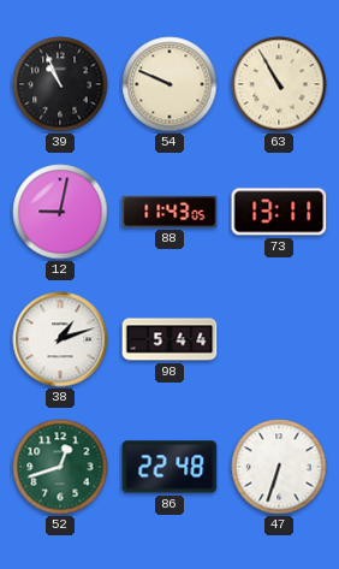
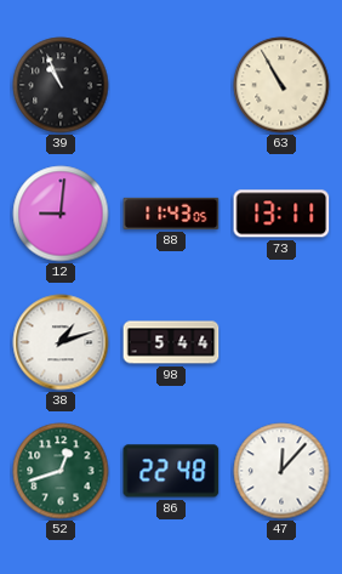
54: 9:49 -> none
12: 9:02 -> 9:01
47: 6:33 -> 12:07
